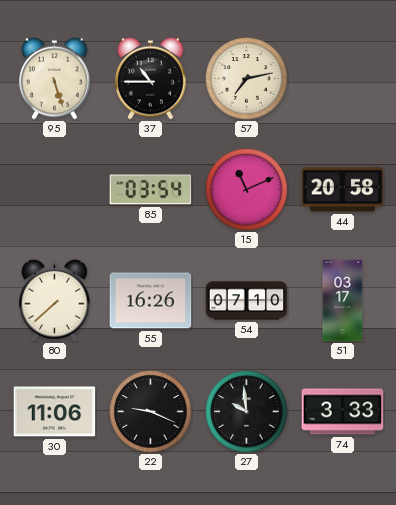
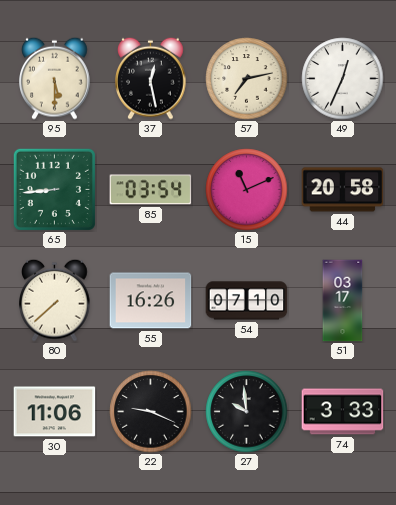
95: 5:27 -> 5:30
37: 10:45 -> 12:28
49: none -> 12:34
65: none -> 8:44
